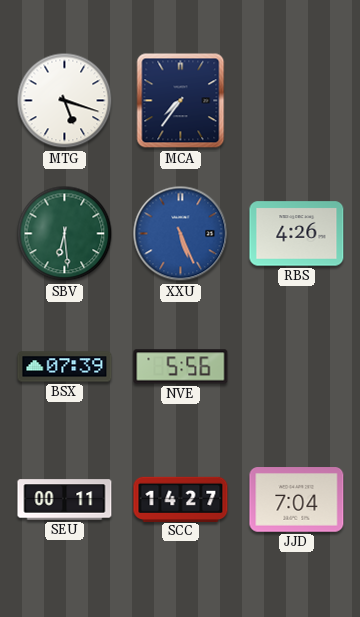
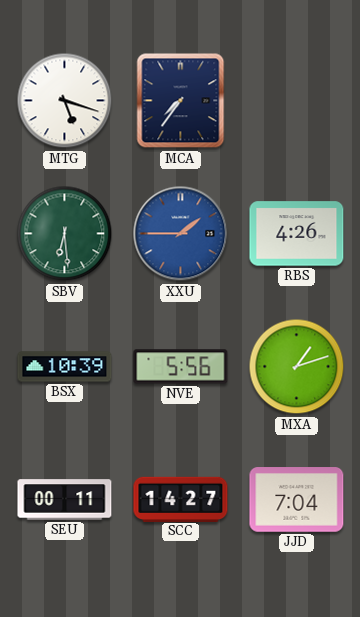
XXU: 5:26 -> 1:45
BSX: 07:39 -> 10:39
MXA: none -> 1:12
